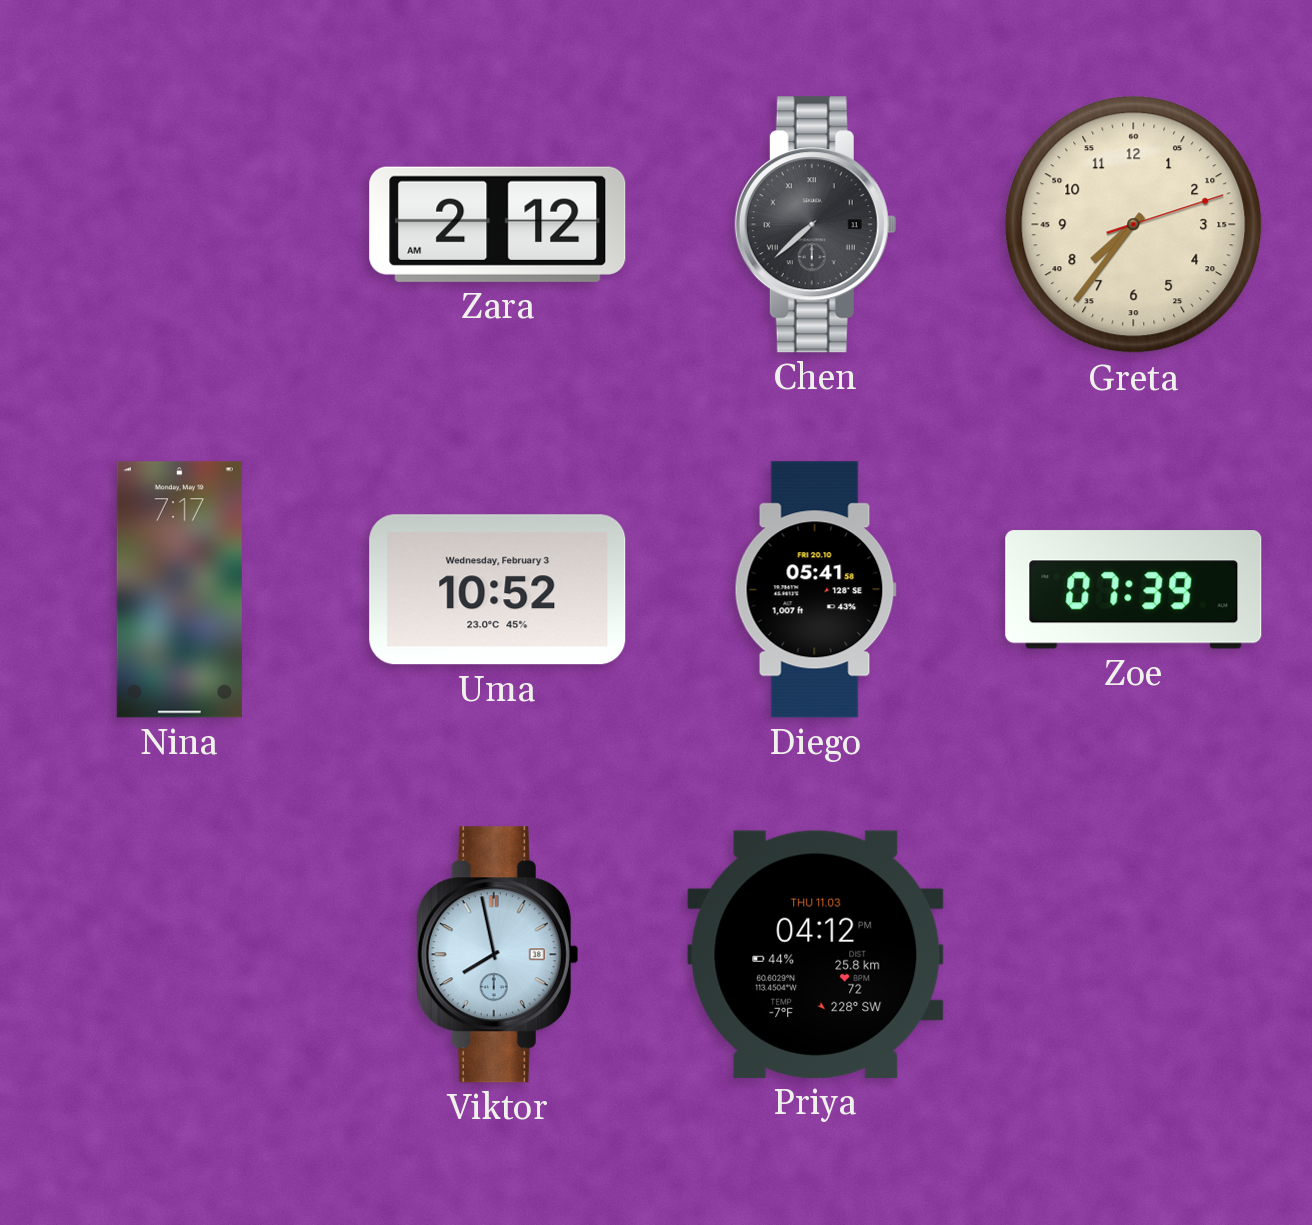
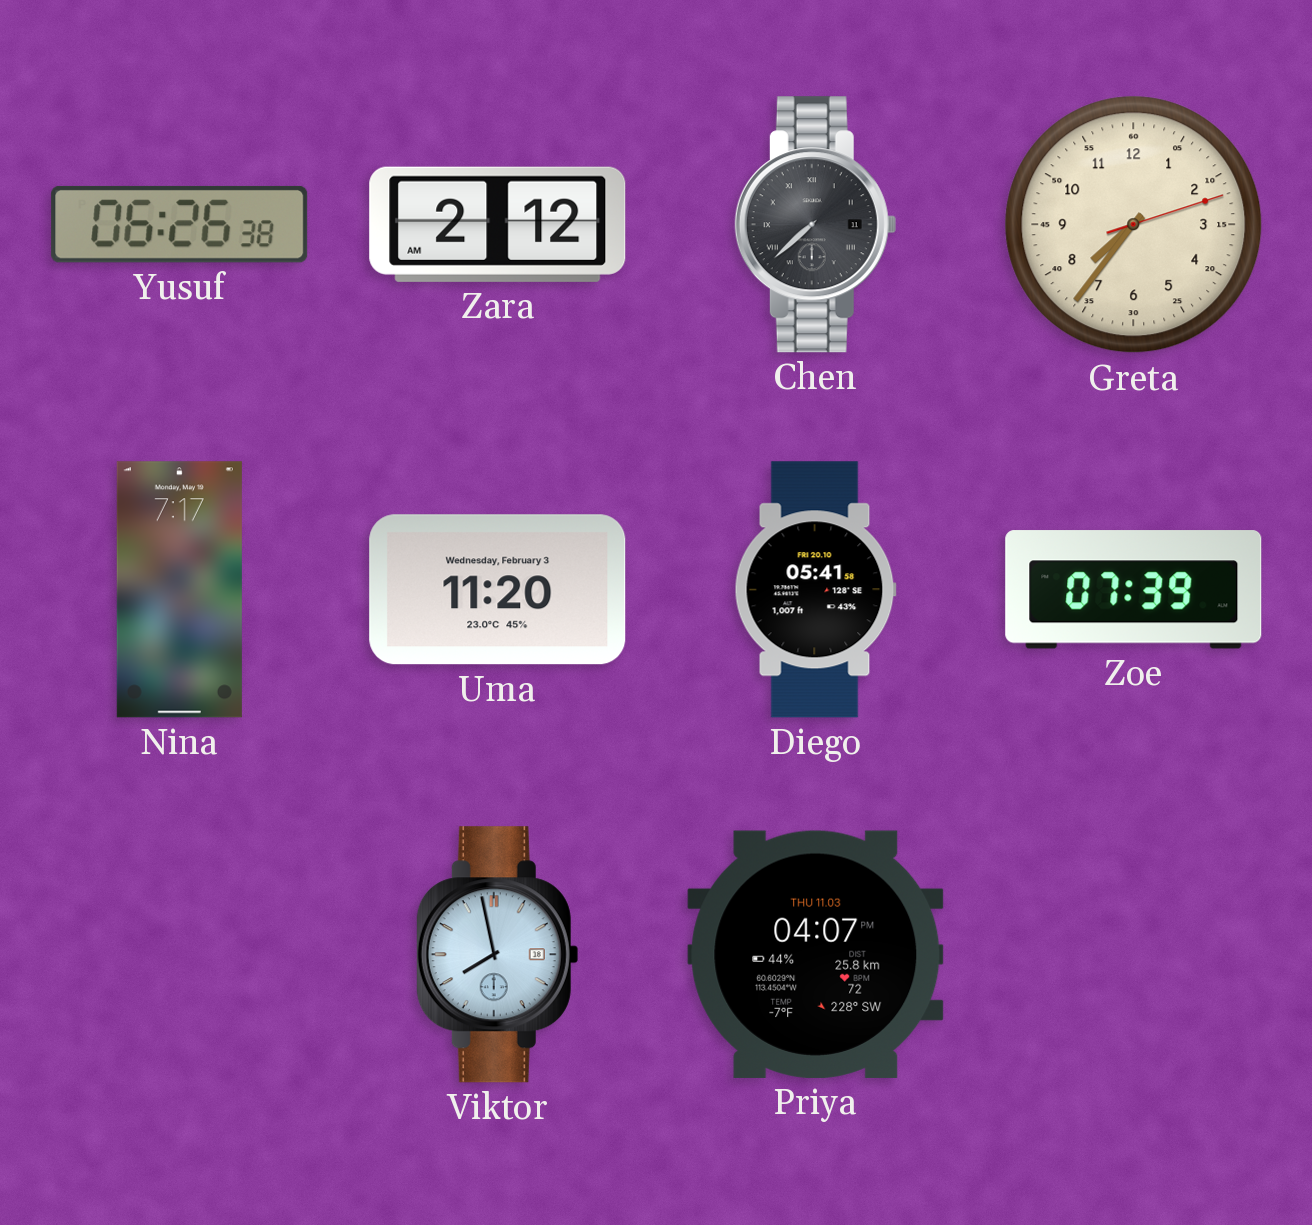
Yusuf: none -> 06:26
Uma: 10:52 -> 11:20
Priya: 04:12 -> 04:07
